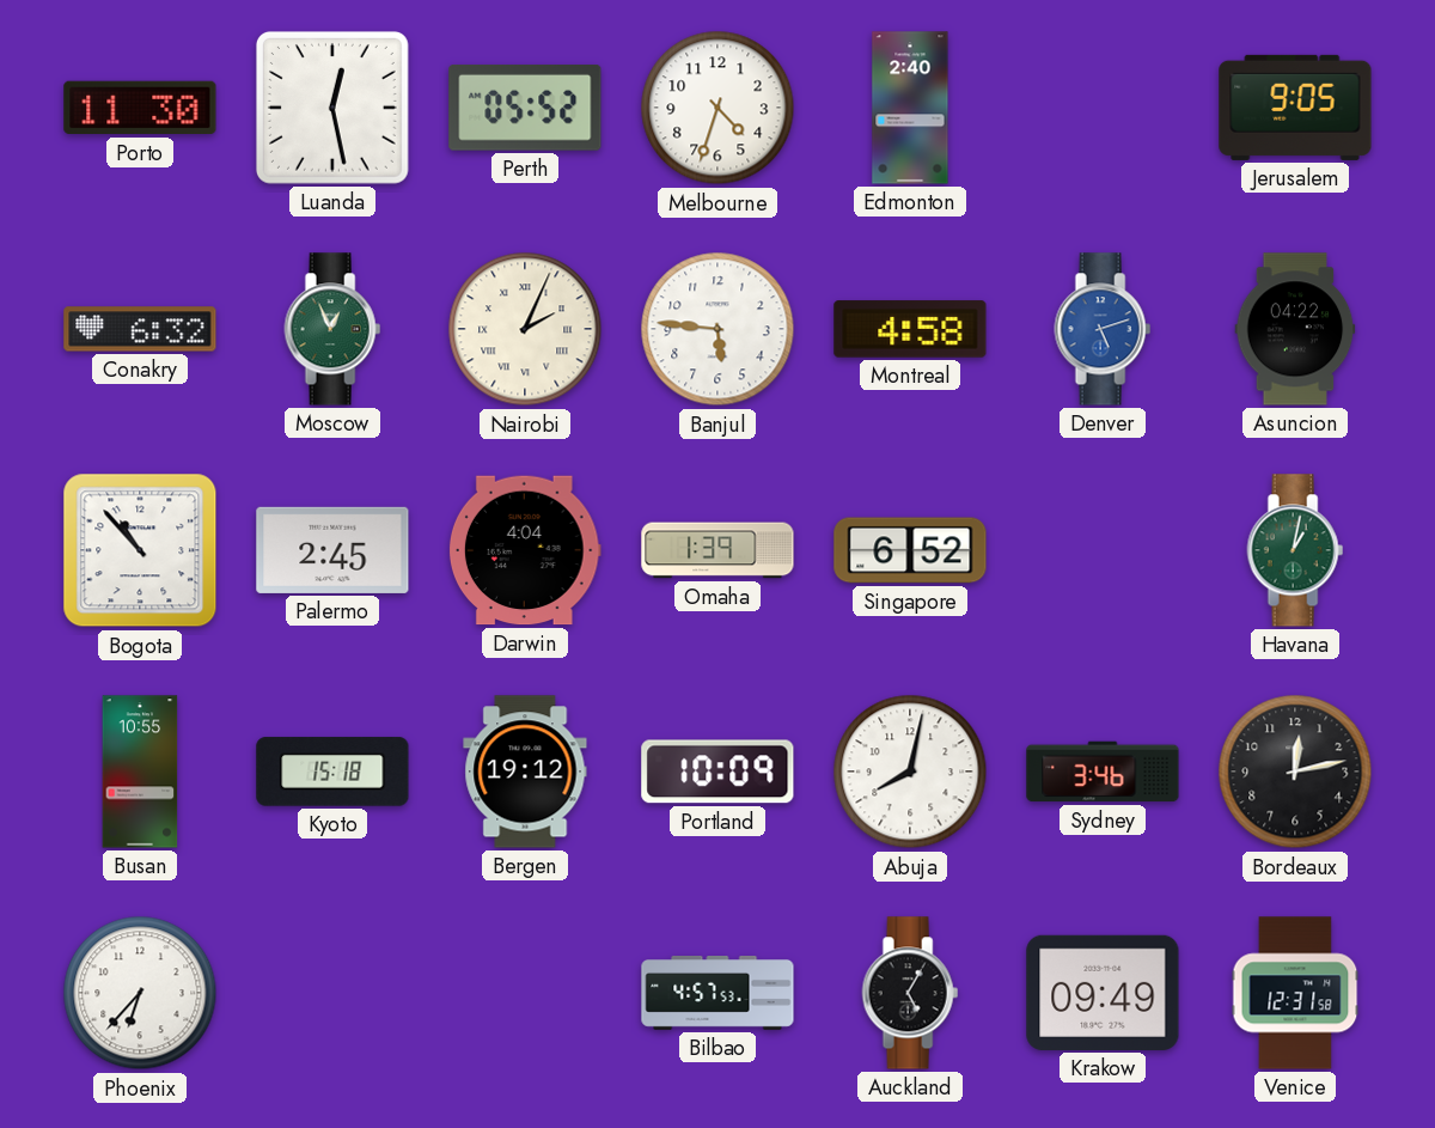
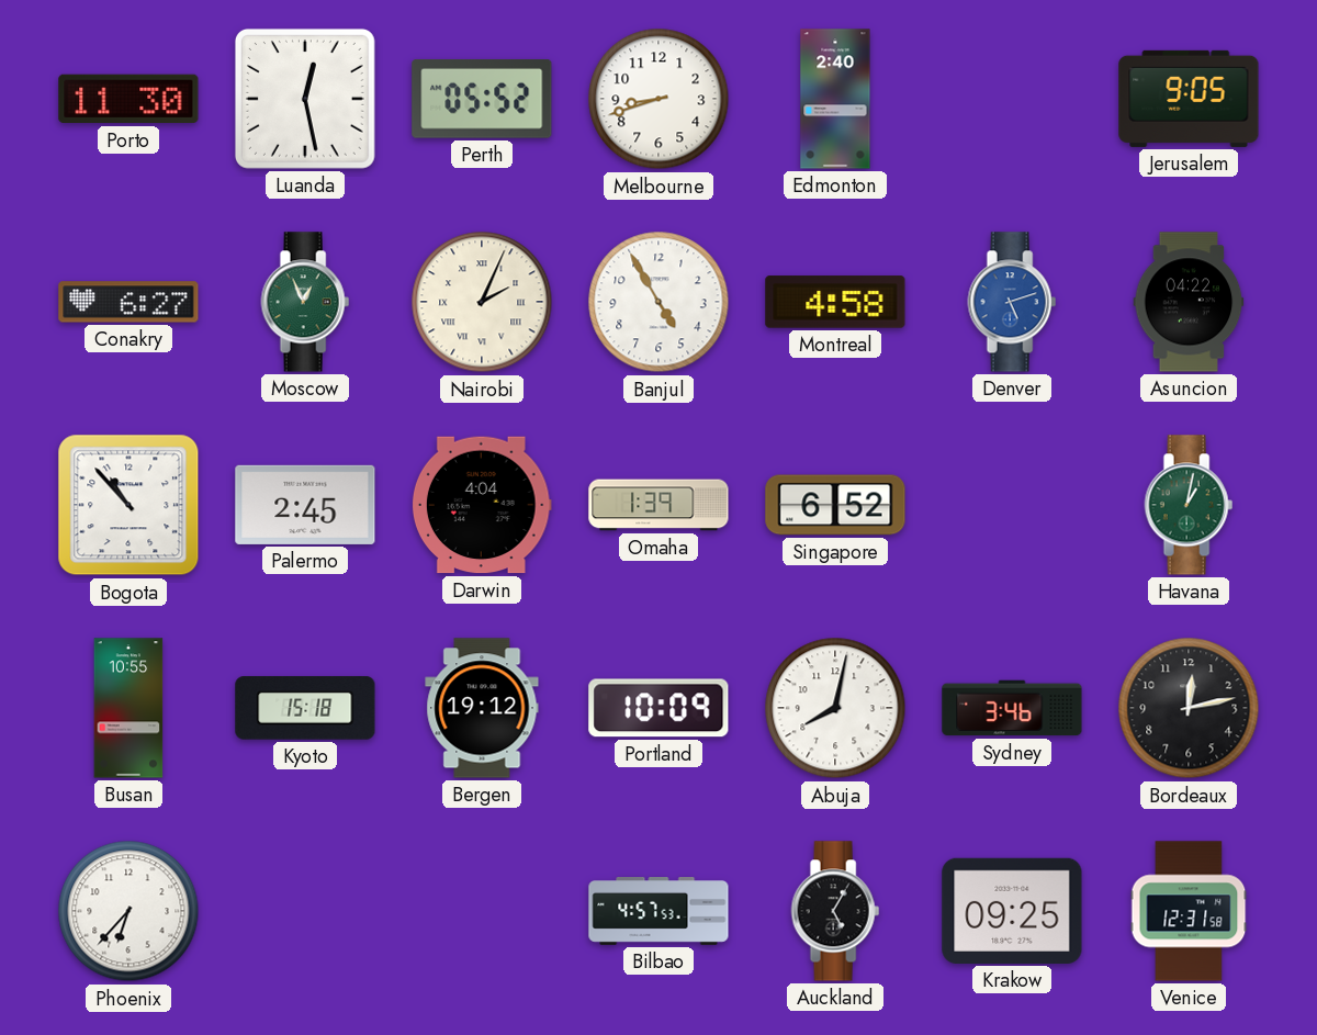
Melbourne: 4:33 -> 8:42
Conakry: 6:32 -> 6:27
Banjul: 5:46 -> 4:55
Krakow: 09:49 -> 09:25
